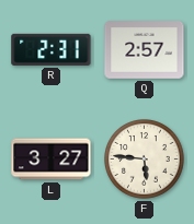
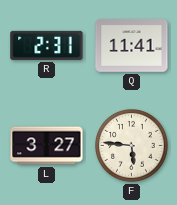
Q: 2:57 -> 11:41
